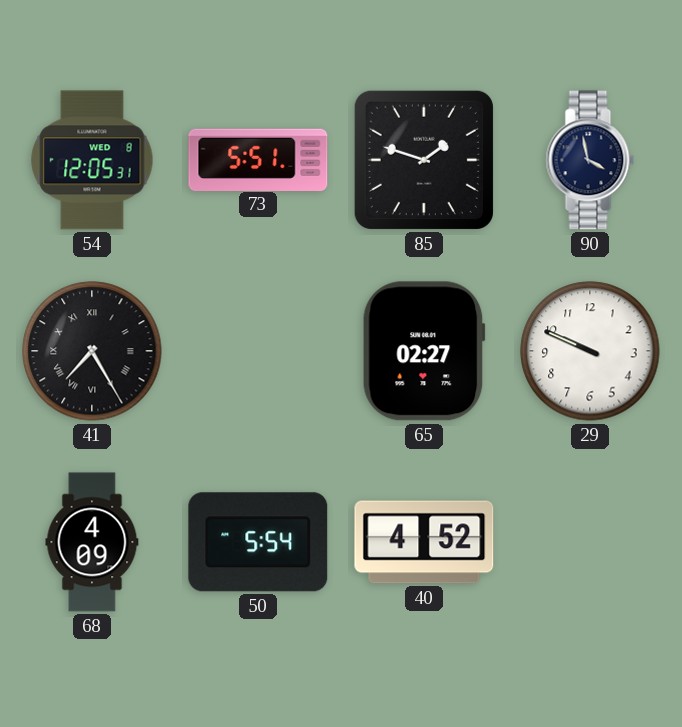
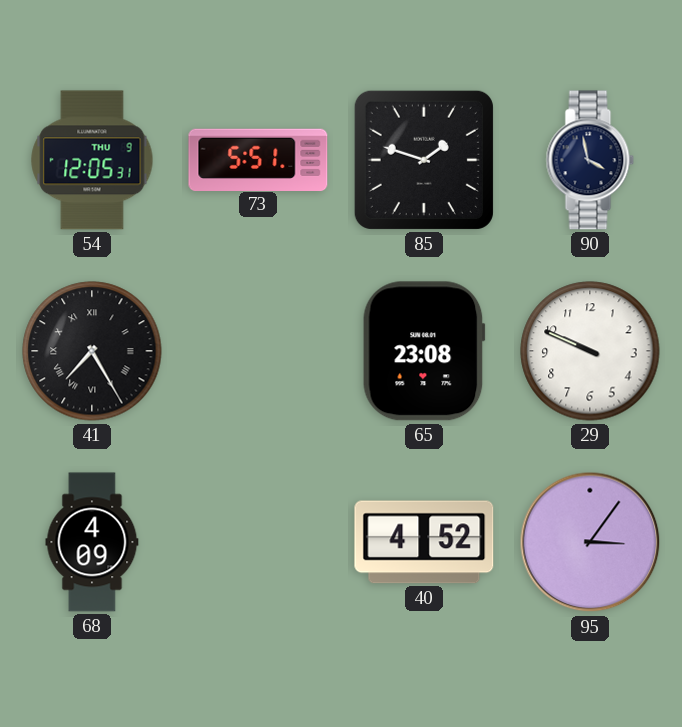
54 date: WED 8 -> THU 9
65: 02:27 -> 23:08
50: 5:54 -> none
95: none -> 3:06
